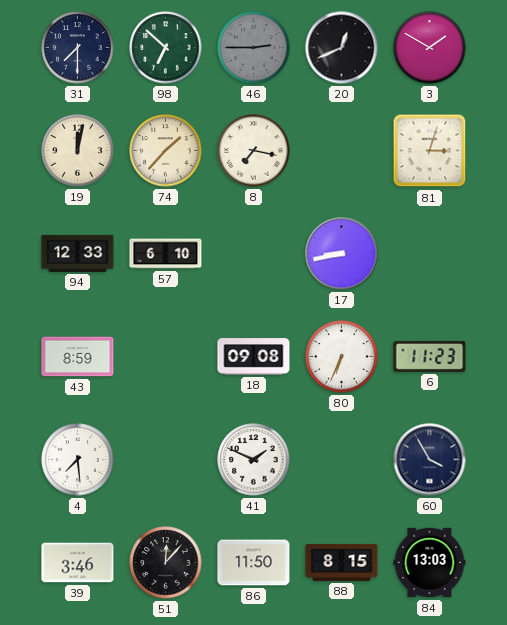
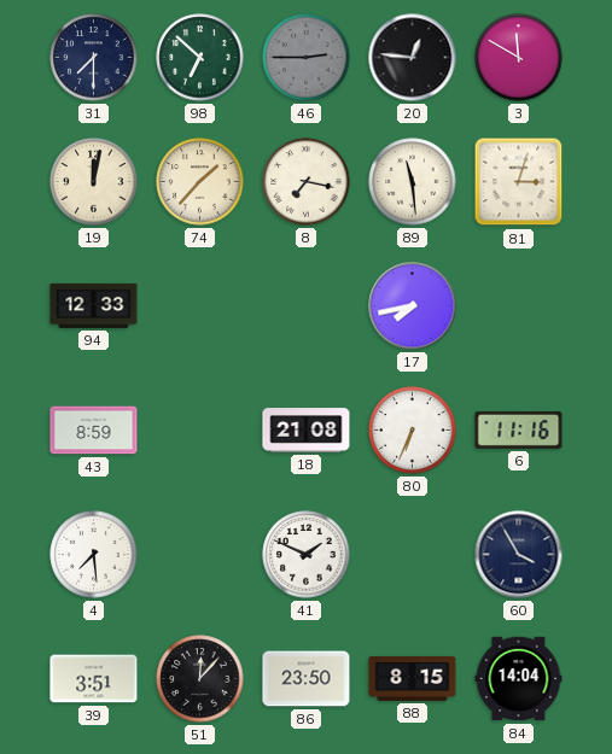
20: 12:41 -> 12:46
3: 1:50 -> 11:50
89: none -> 11:29
57: 6:10 -> none
17: 8:43 -> 7:43
18: 09:08 -> 21:08
6: 11:23 -> 11:16
39: 3:46 -> 3:51
86: 11:50 -> 23:50
84: 13:03 -> 14:04
